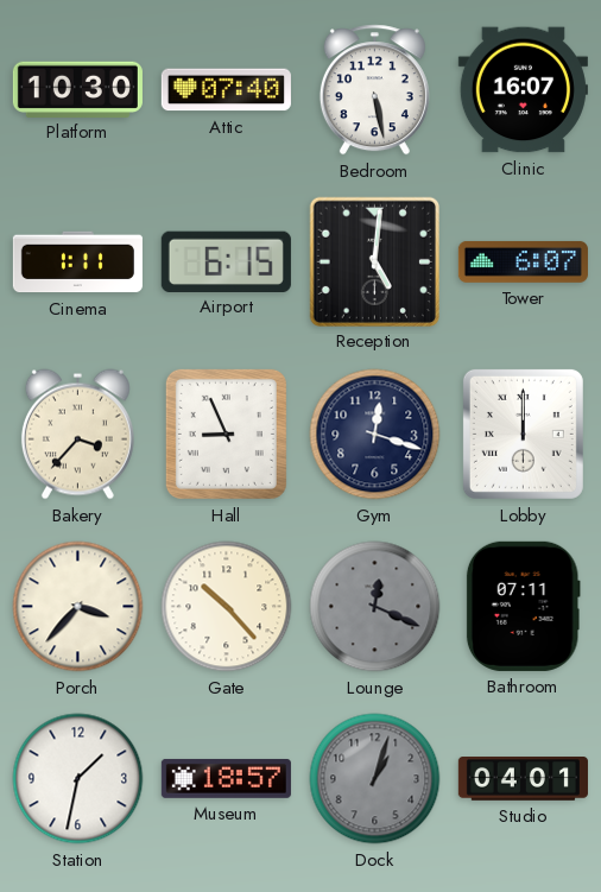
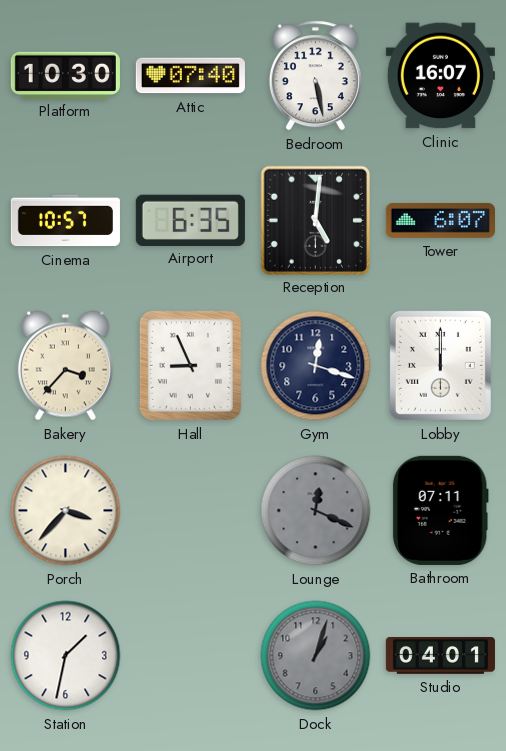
Cinema: 1:11 -> 10:57
Airport: 6:15 -> 6:35
Gate: 10:23 -> none
Museum: 18:57 -> none
